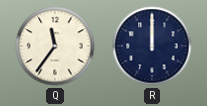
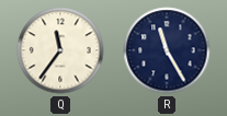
R: 12:00 -> 11:25
